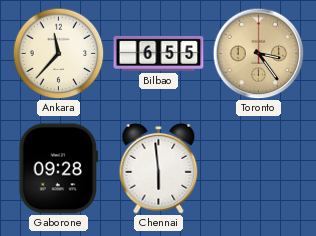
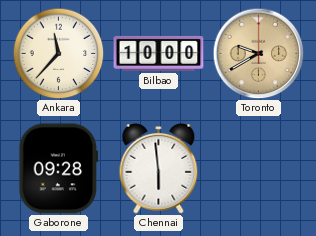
Bilbao: 6:55 -> 10:00
Toronto: 3:24 -> 9:40
